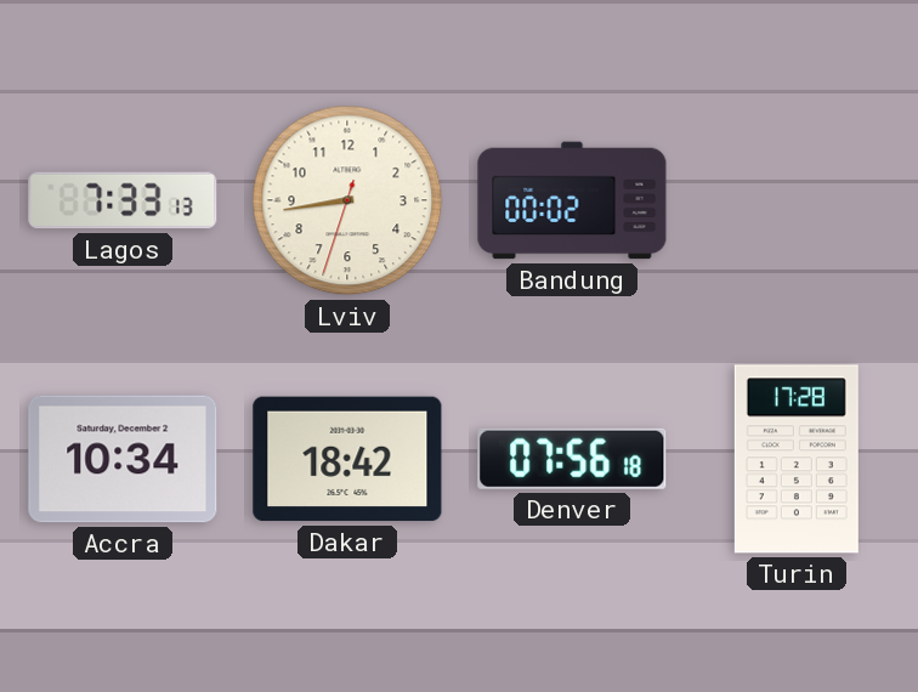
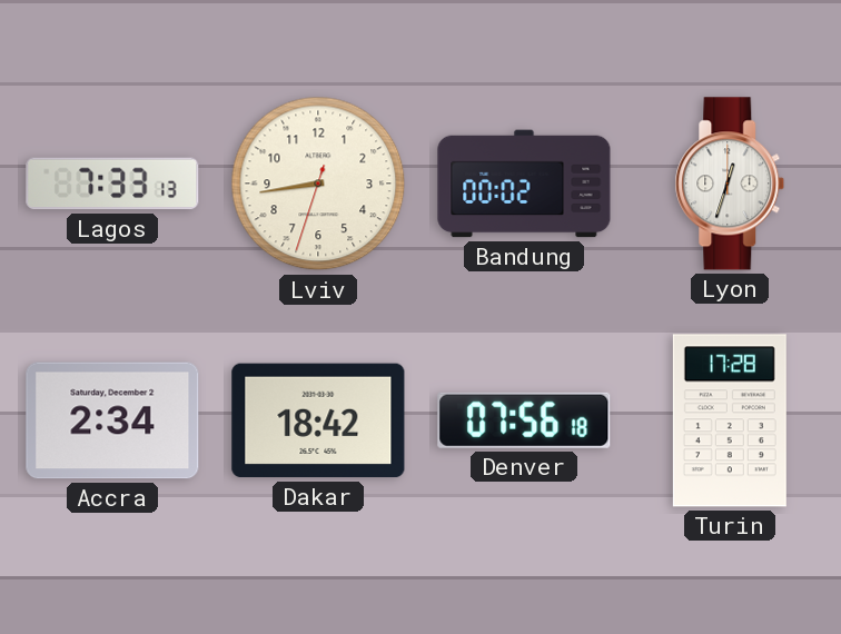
Lyon: none -> 12:33
Accra: 10:34 -> 2:34
